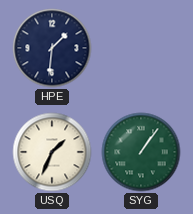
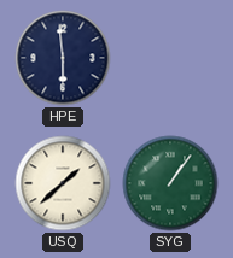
HPE: 1:31 -> 5:59
USQ: 1:34 -> 1:38
